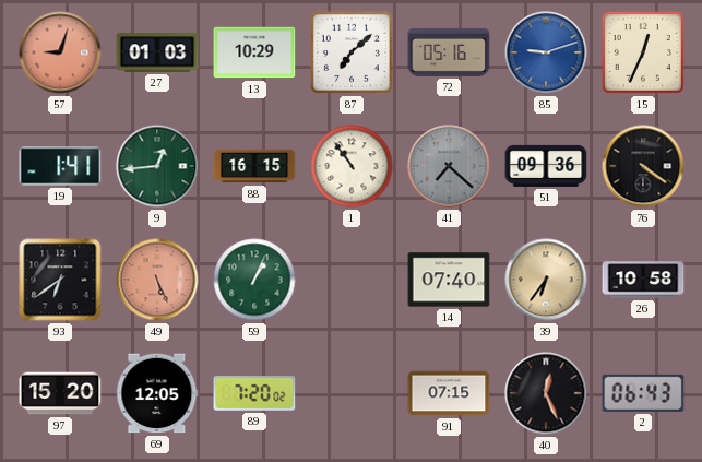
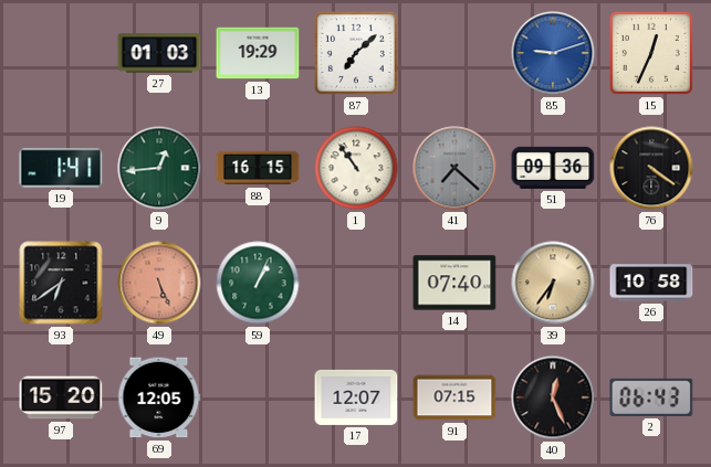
57: 9:03 -> none
13: 10:29 -> 19:29
72: 05:16 -> none
89: 7:20 -> none
17: none -> 12:07
